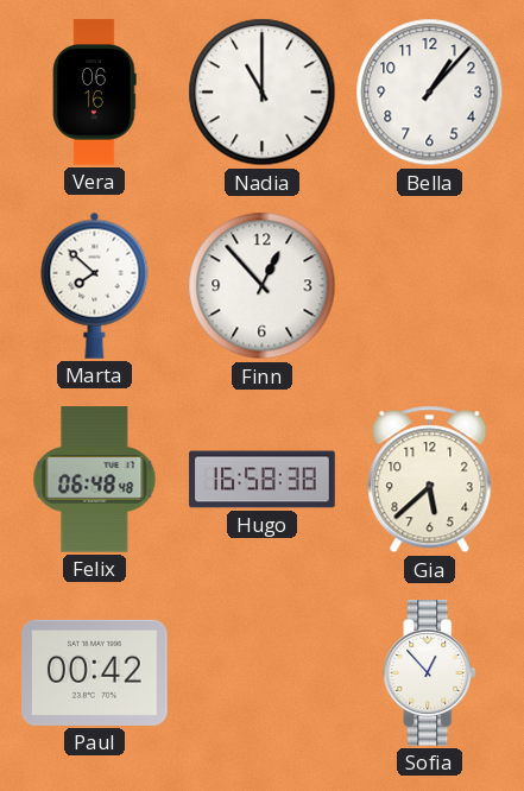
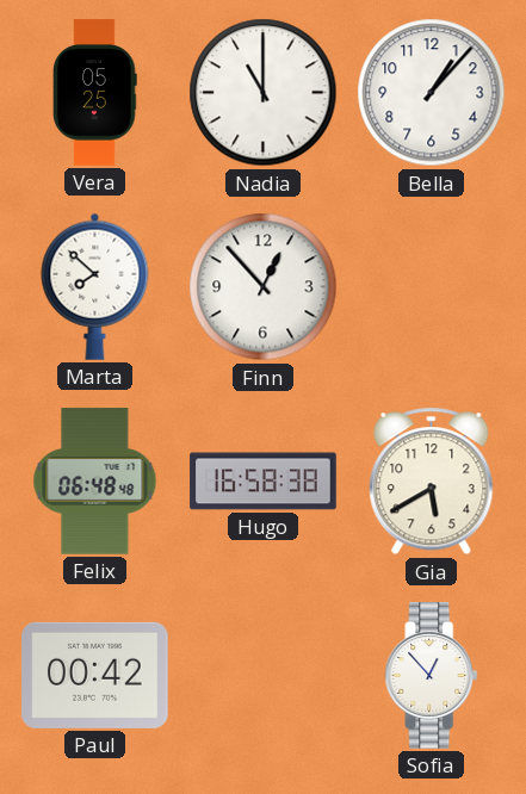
Vera: 06:16 -> 05:25
Gia: 5:38 -> 5:40
